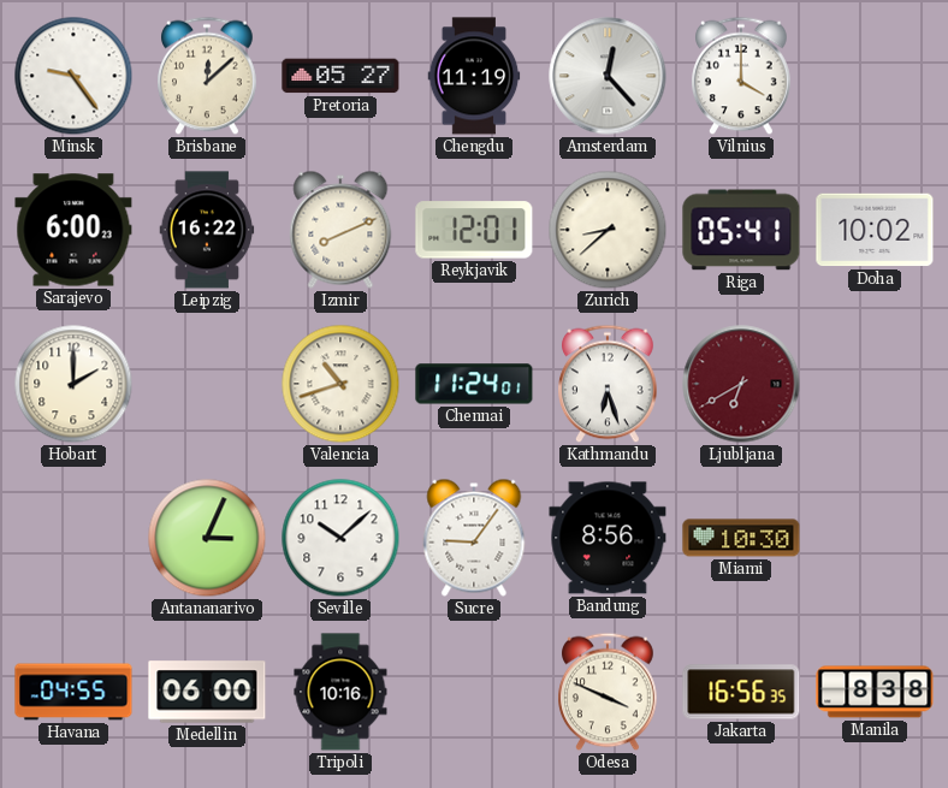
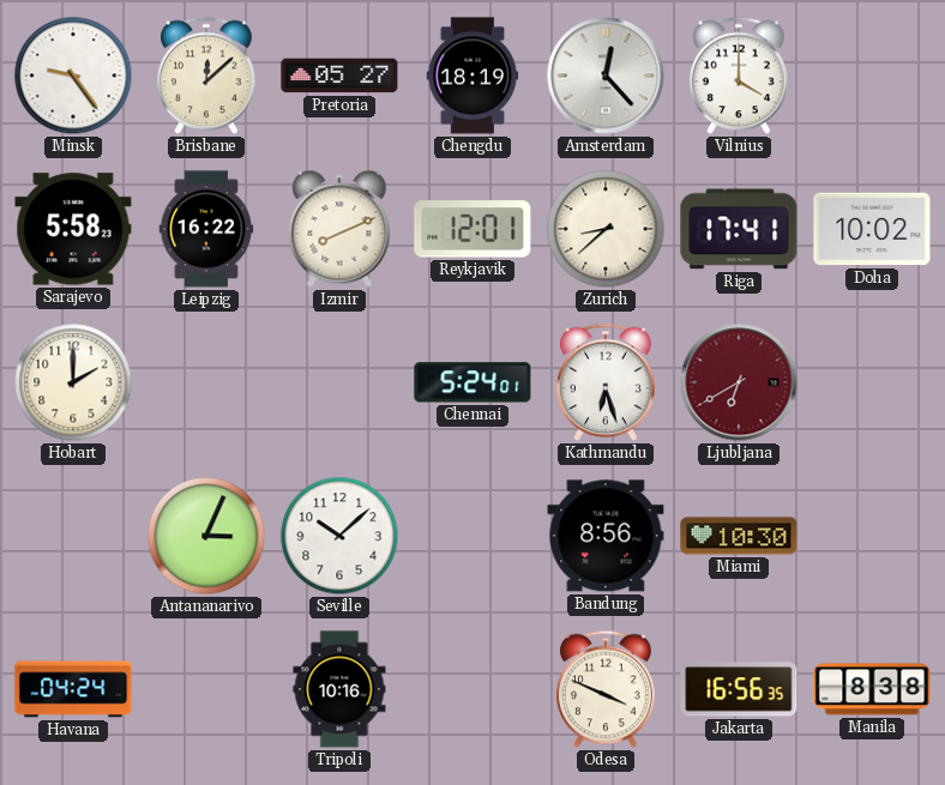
Chengdu: 11:19 -> 18:19
Sarajevo: 6:00 -> 5:58
Riga: 05:41 -> 17:41
Valencia: 10:42 -> none
Chennai: 11:24 -> 5:24
Sucre: 9:06 -> none
Havana: 04:55 -> 04:24
Medellin: 06:00 -> none
